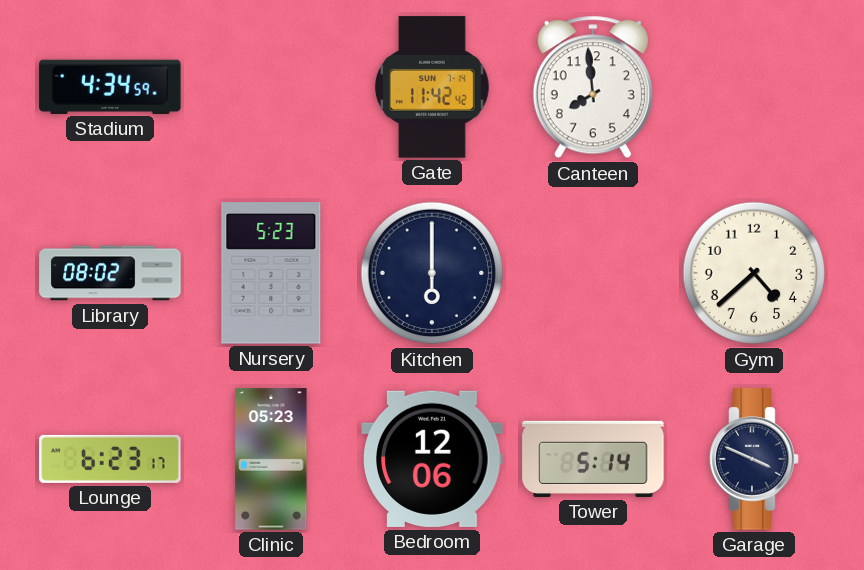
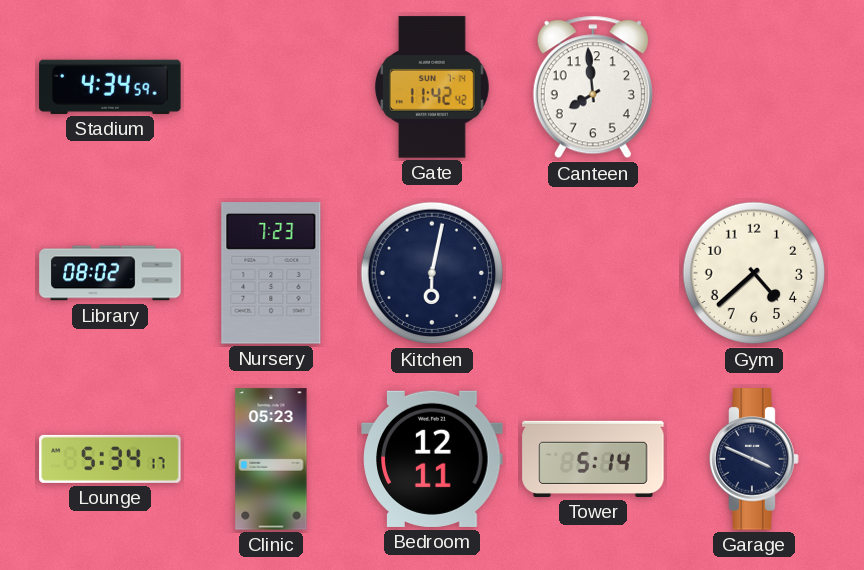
Nursery: 5:23 -> 7:23
Kitchen: 6:00 -> 6:02
Lounge: 6:23 -> 5:34
Bedroom: 12:06 -> 12:11
